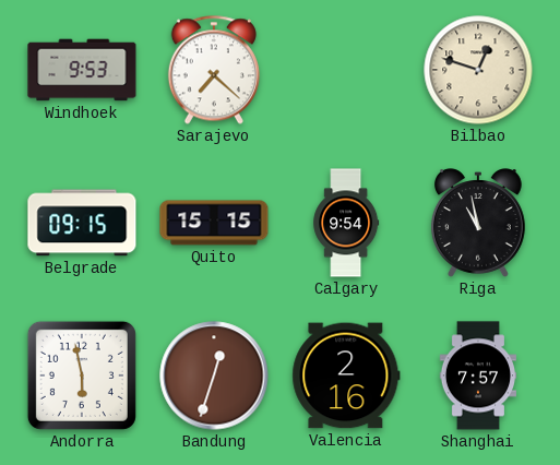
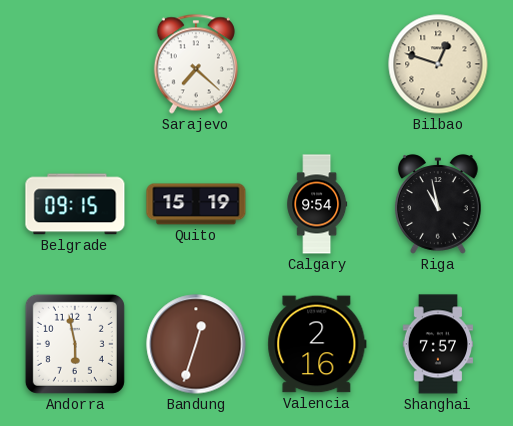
Windhoek: 9:53 -> none
Quito: 15:15 -> 15:19
